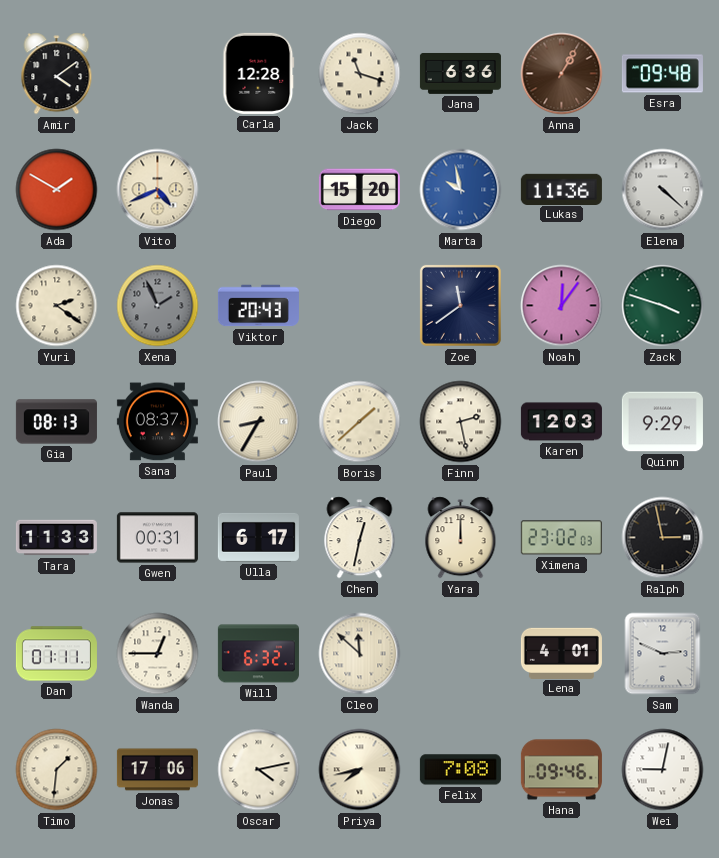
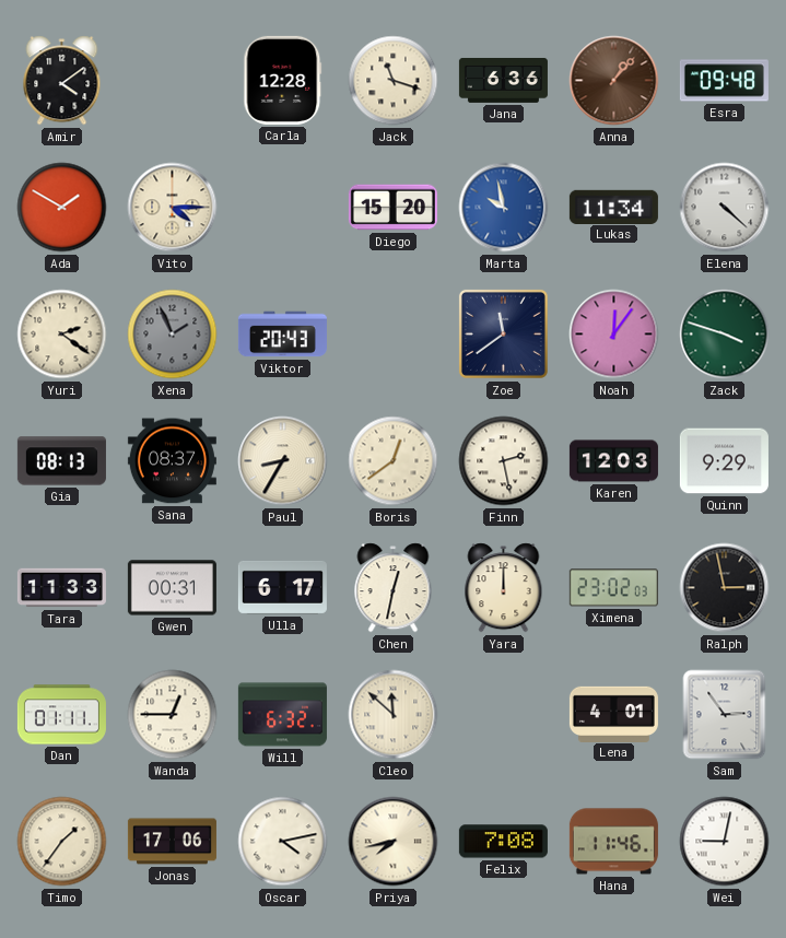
Anna: 1:05 -> 1:07
Vito: 4:41 -> 4:15
Lukas: 11:36 -> 11:34
Boris: 1:38 -> 12:39
Sam: 2:49 -> 2:54
Timo: 1:31 -> 1:36
Hana: 09:46 -> 11:46
